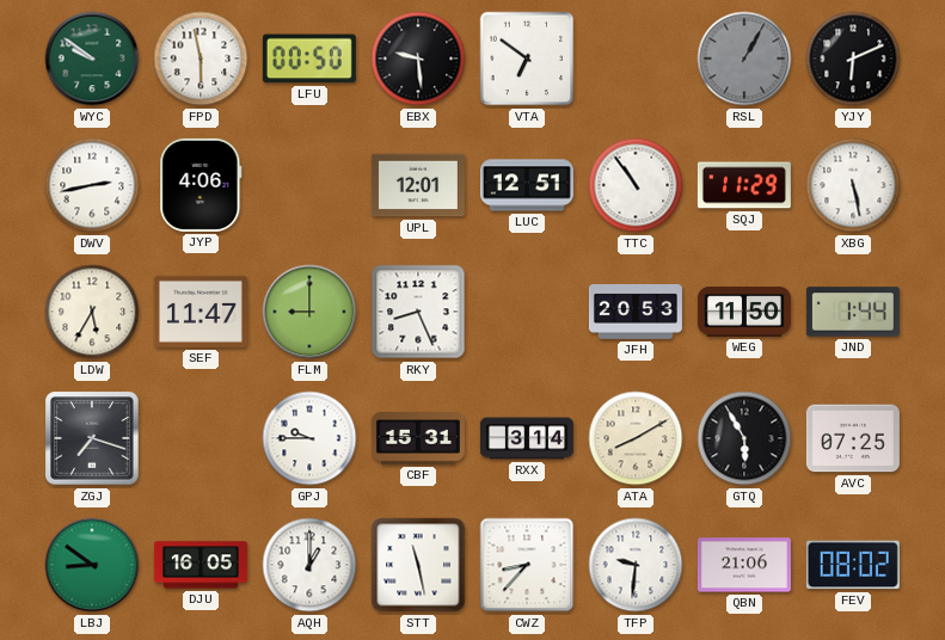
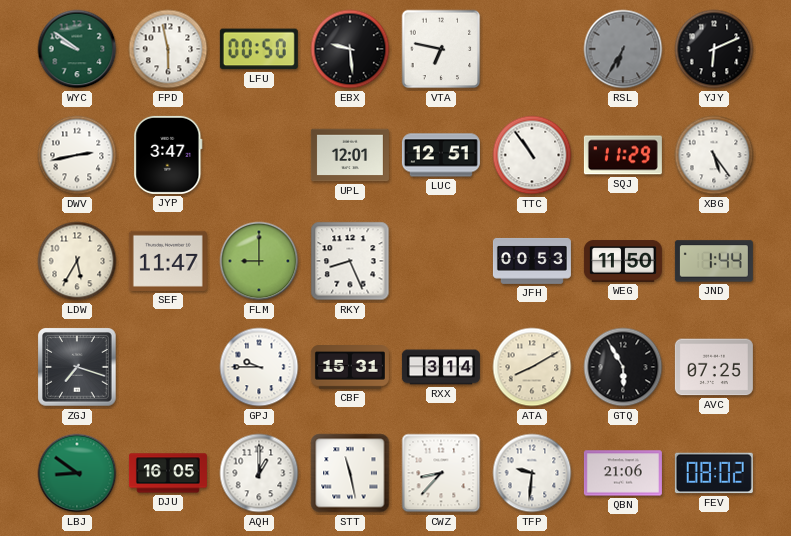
VTA: 6:51 -> 6:47
RSL: 1:05 -> 6:35
JYP: 4:06 -> 3:47
XBG: 5:28 -> 5:24
JFH: 20:53 -> 00:53
